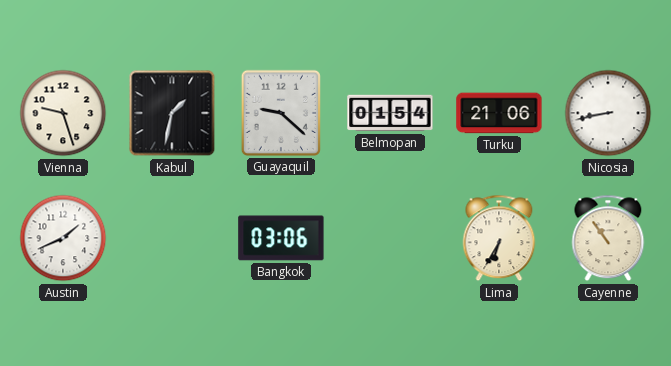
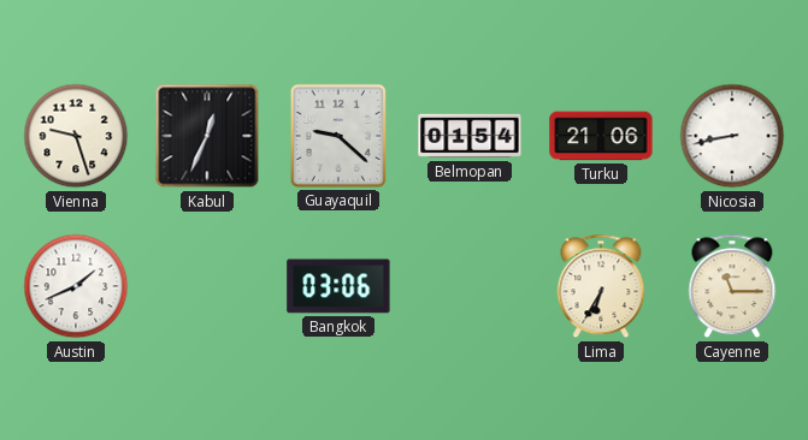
Kabul: 1:32 -> 12:34
Cayenne: 10:54 -> 11:15
